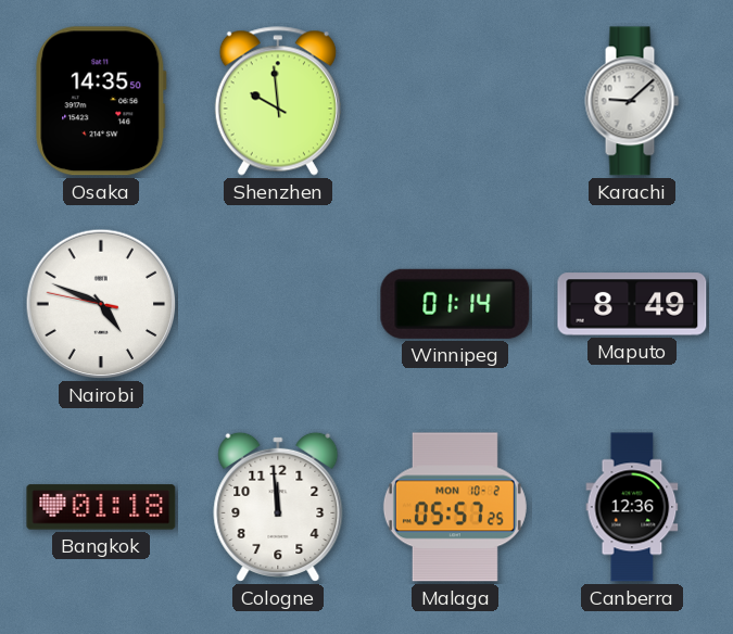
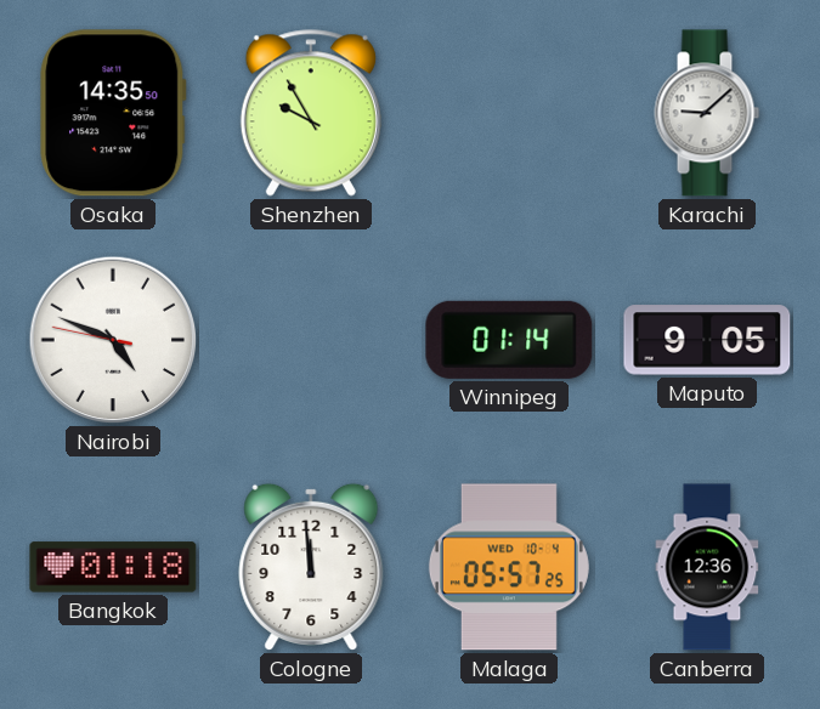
Shenzhen: 9:59 -> 9:55
Maputo: 8:49 -> 9:05
Malaga date: MON 10-2 -> WED 10-4
